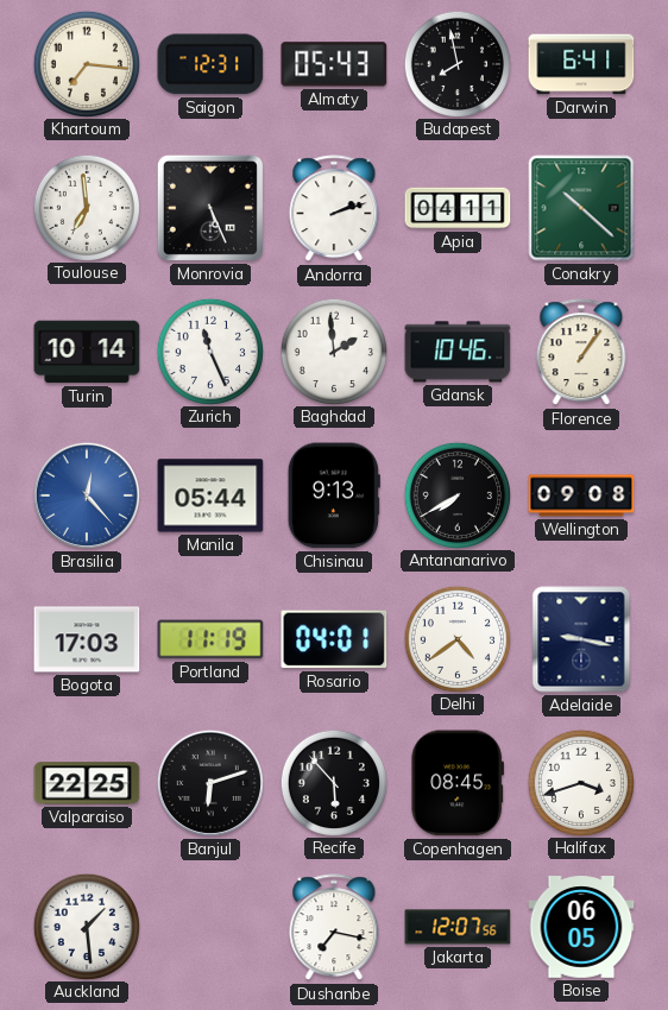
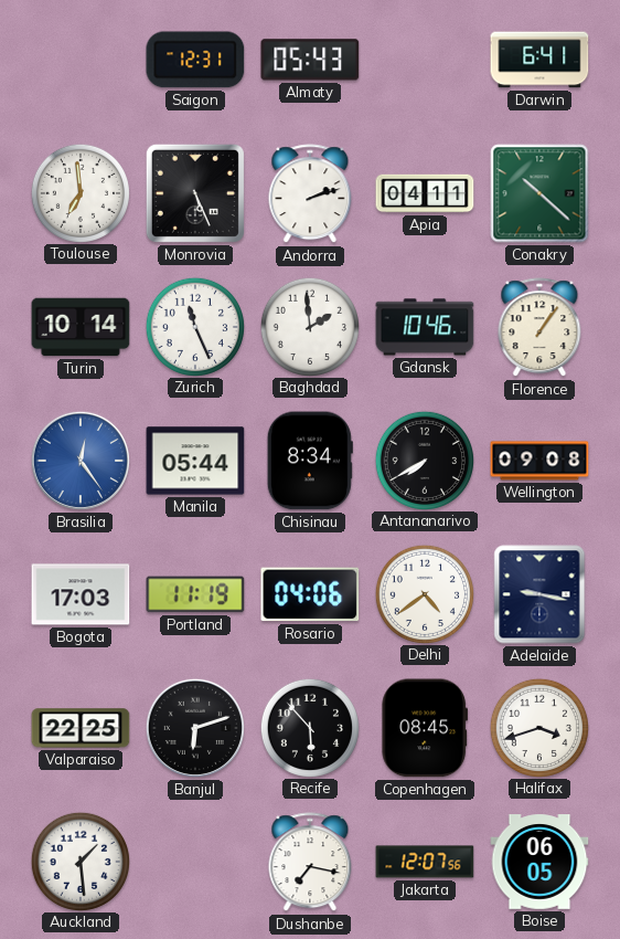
Khartoum: 7:16 -> none
Budapest: 7:58 -> none
Brasilia: 12:23 -> 12:24
Chisinau: 9:13 -> 8:34
Rosario: 04:01 -> 04:06
